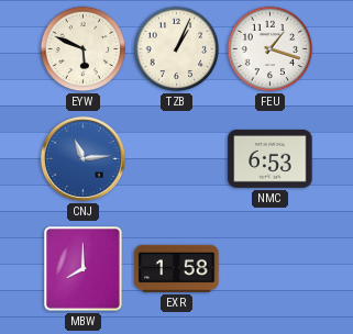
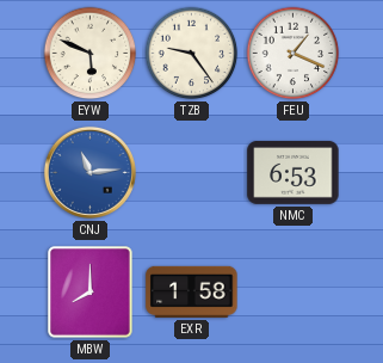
TZB: 1:04 -> 9:24
FEU: 1:18 -> 1:19
